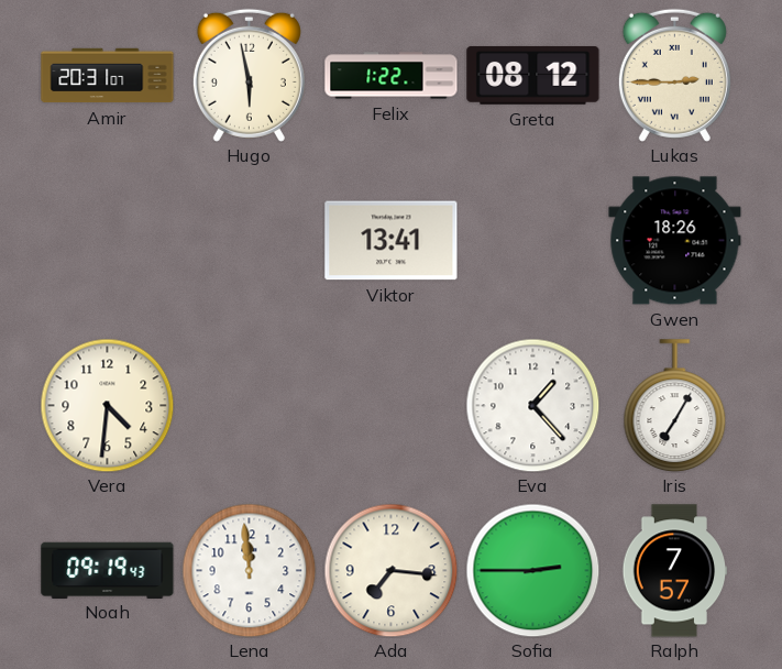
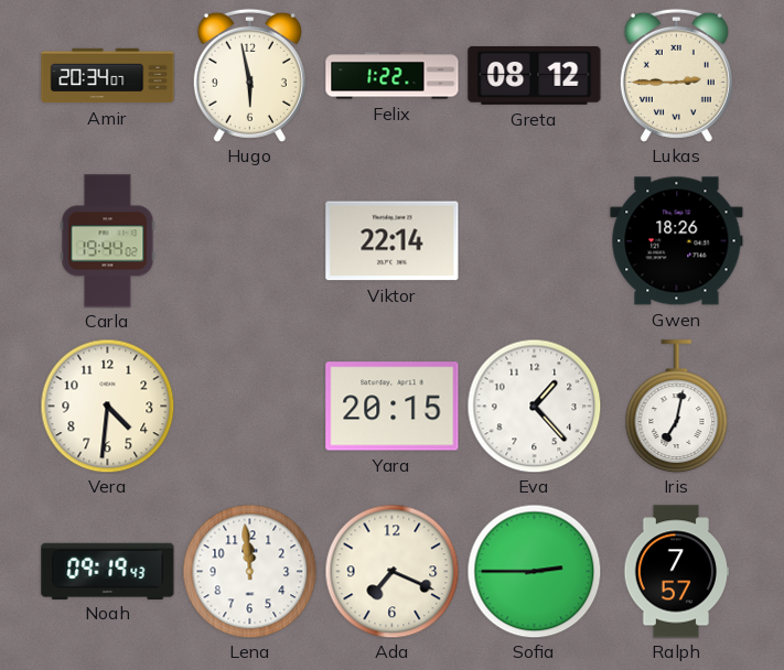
Amir: 20:31 -> 20:34
Carla: none -> 19:44
Viktor: 13:41 -> 22:14
Yara: none -> 20:15
Iris: 7:05 -> 7:02
Ada: 7:16 -> 7:19
